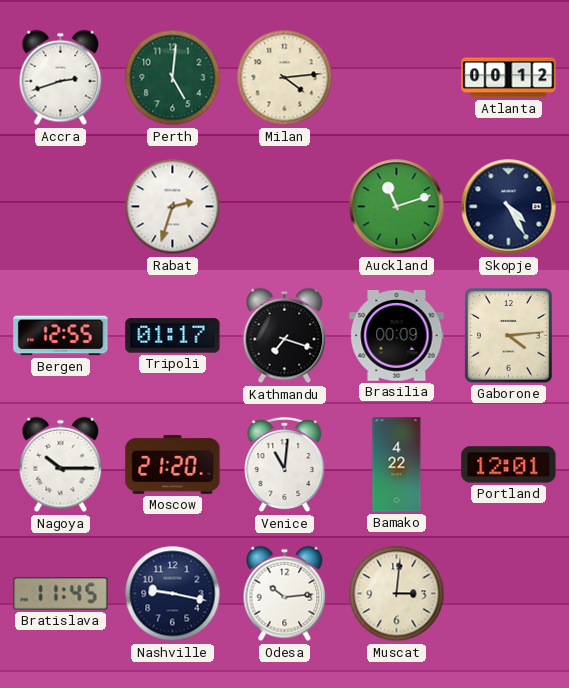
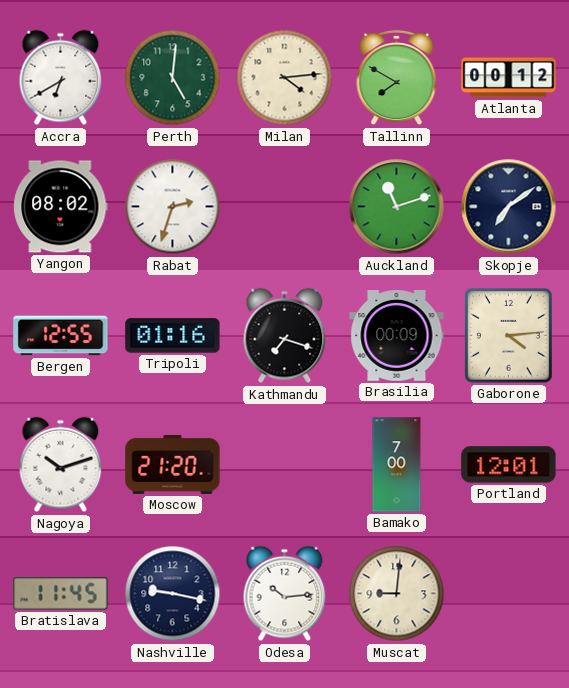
Accra: 2:42 -> 6:40
Tallinn: none -> 7:50
Yangon: none -> 08:02
Skopje: 4:25 -> 7:09
Tripoli: 01:17 -> 01:16
Nagoya: 10:15 -> 10:12
Venice: 11:01 -> none
Bamako: 4:22 -> 7:00
Muscat: 3:01 -> 9:01
